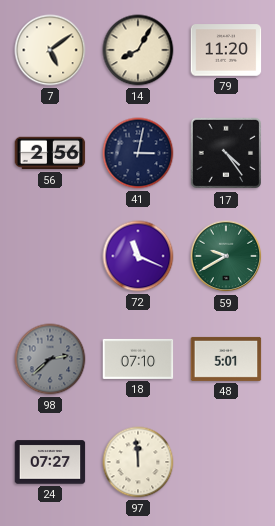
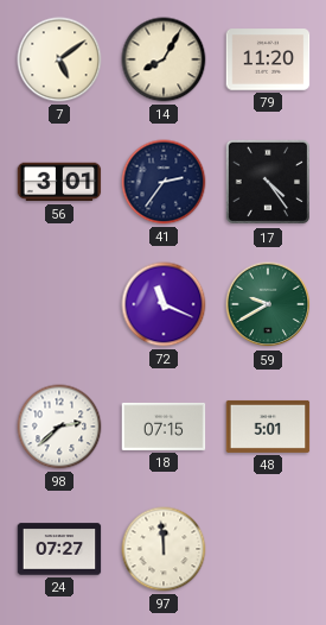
56: 2:56 -> 3:01
41: 3:02 -> 2:36
98 dial: grey -> white
18: 07:10 -> 07:15
